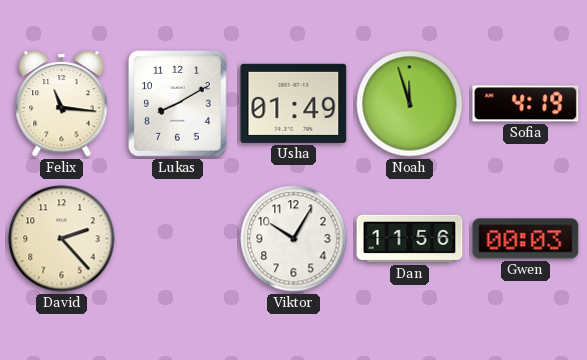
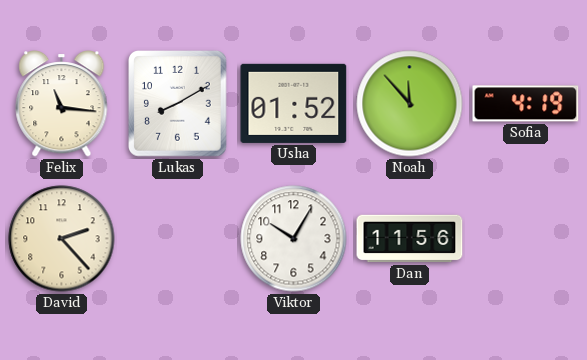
Usha: 01:49 -> 01:52
Noah: 11:57 -> 11:53
Gwen: 00:03 -> none
